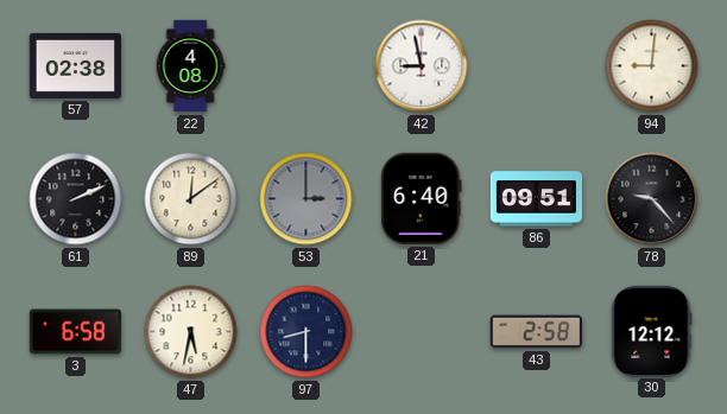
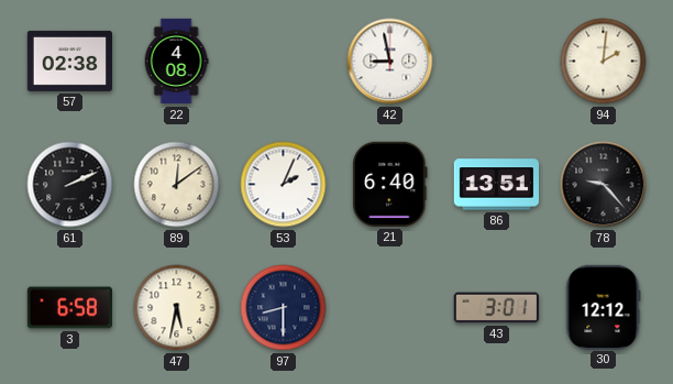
94: 9:01 -> 2:01
53: 3:00 -> 2:04
53 dial: grey -> white
86: 09:51 -> 13:51
43: 2:58 -> 3:01
